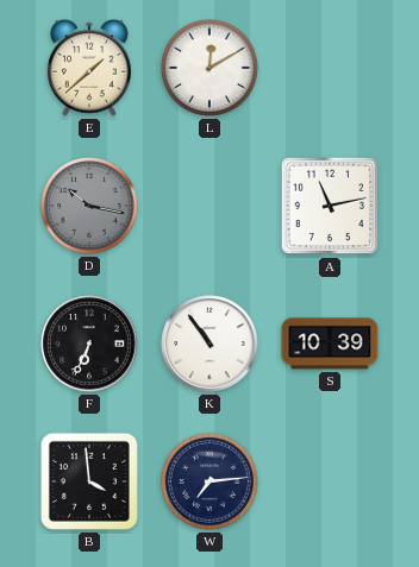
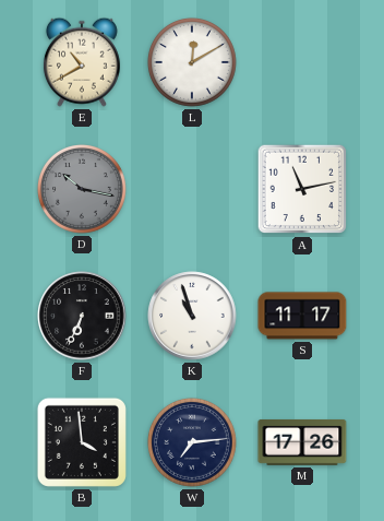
E: 1:38 -> 10:40
K: 10:54 -> 10:57
S: 10:39 -> 11:17
M: none -> 17:26
